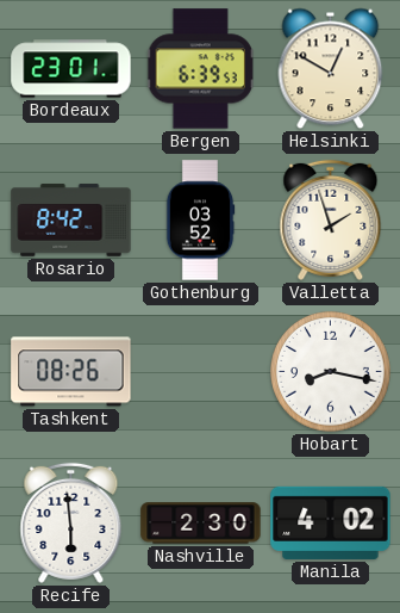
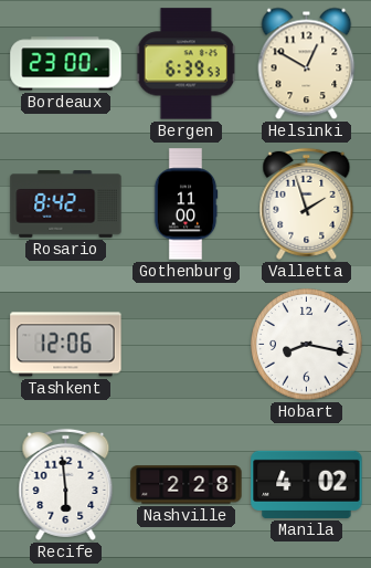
Bordeaux: 23:01 -> 23:00
Gothenburg: 03:52 -> 11:00
Tashkent: 08:26 -> 12:06
Nashville: 2:30 -> 2:28
